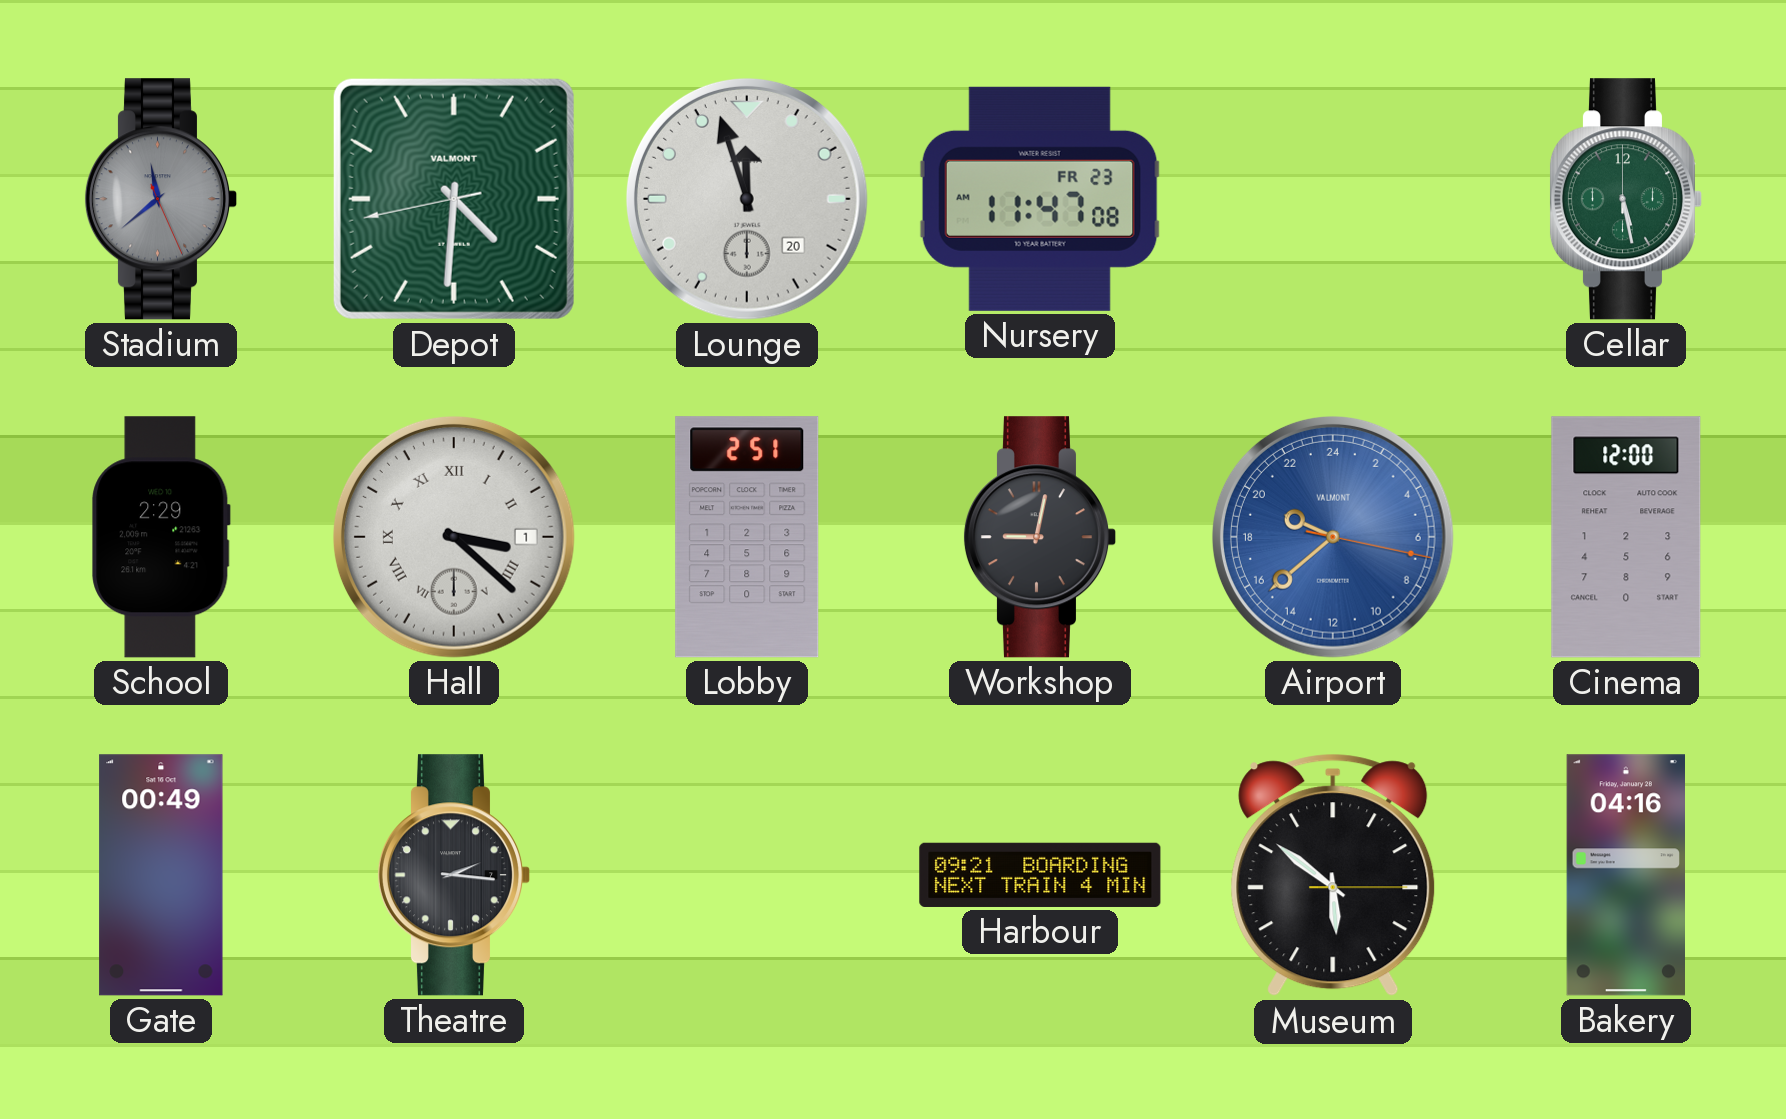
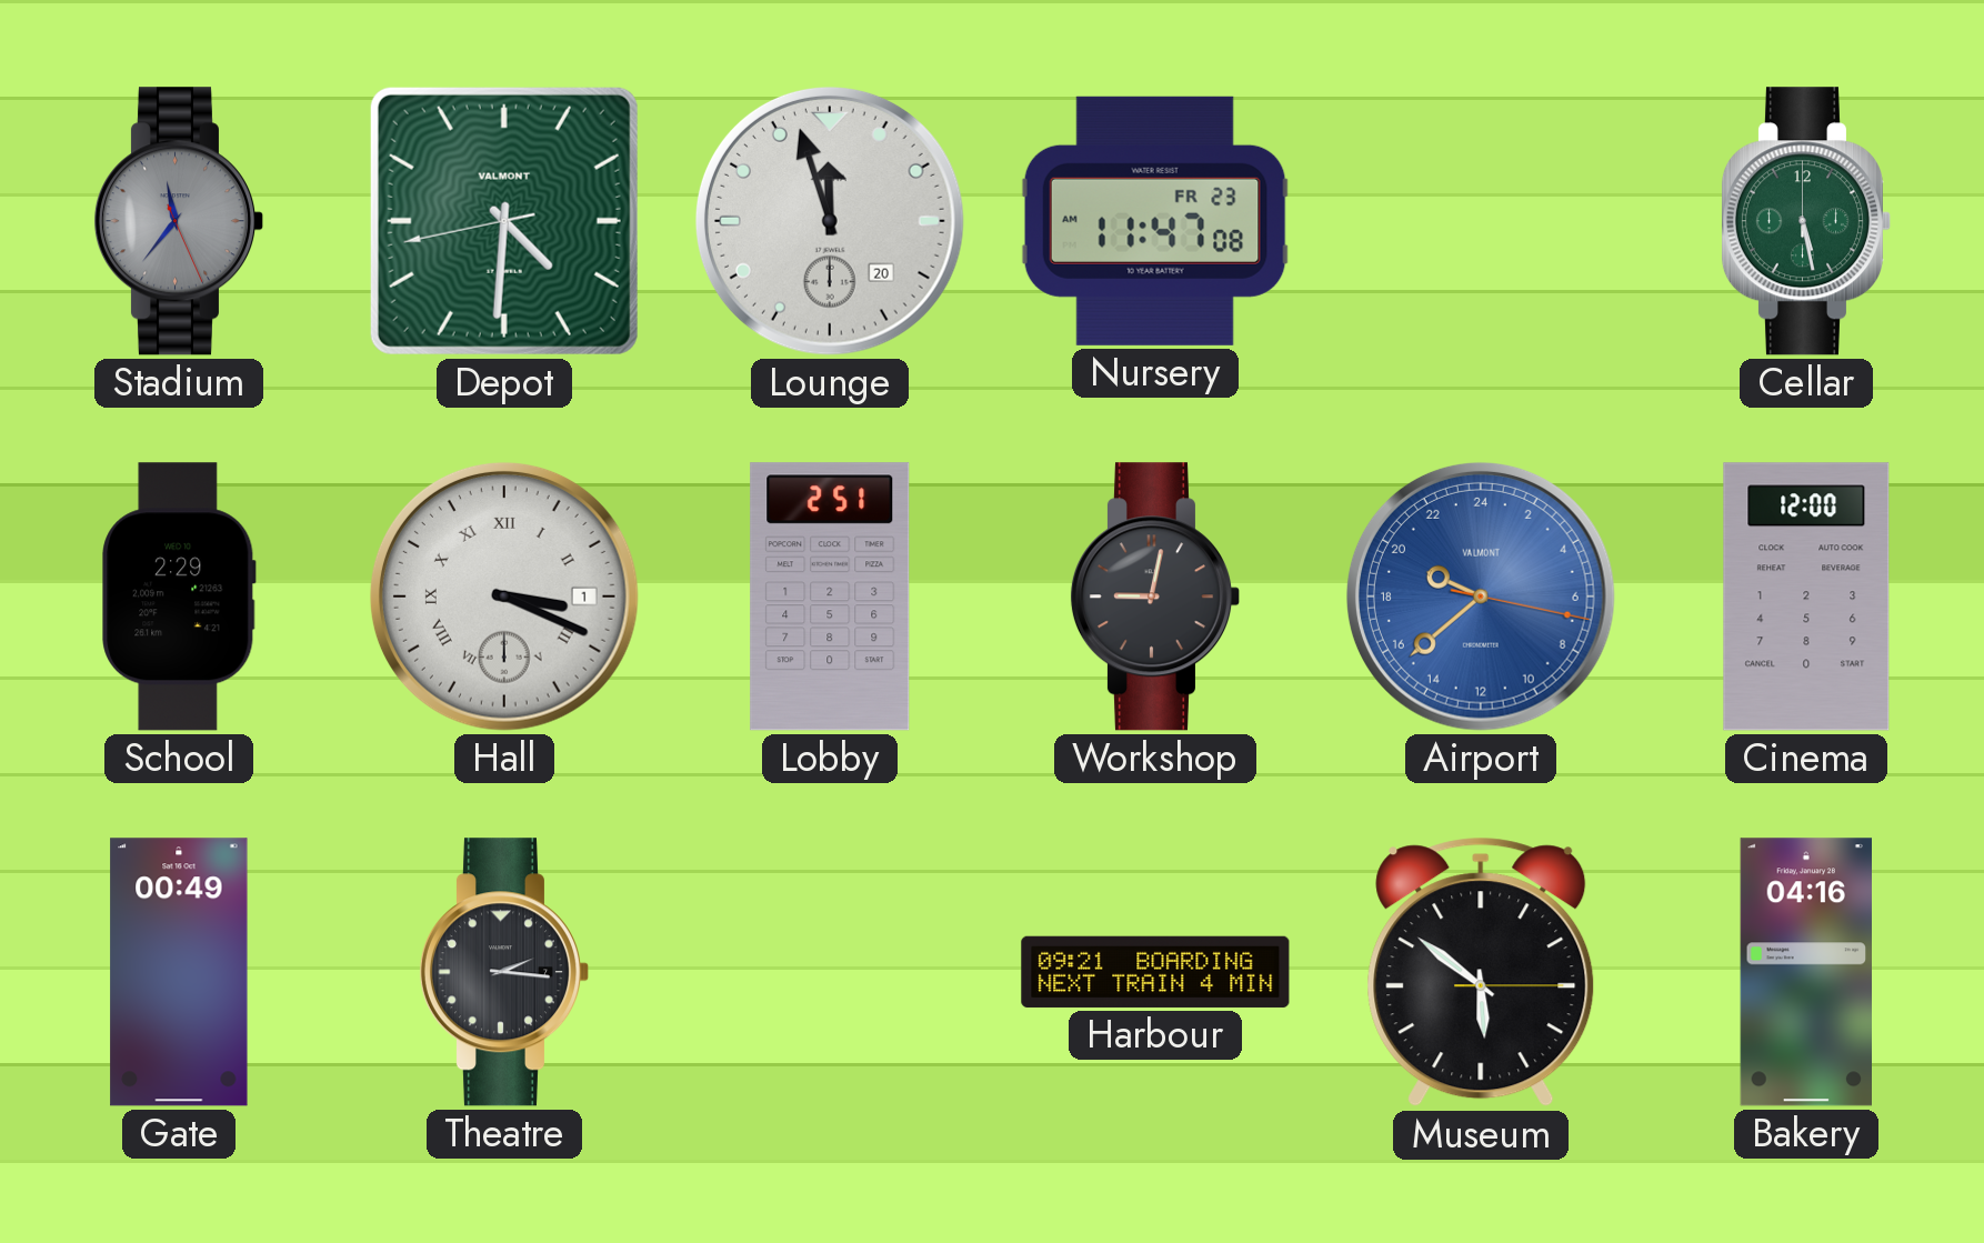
Stadium: 11:38 -> 11:36
Hall: 3:22 -> 3:19
